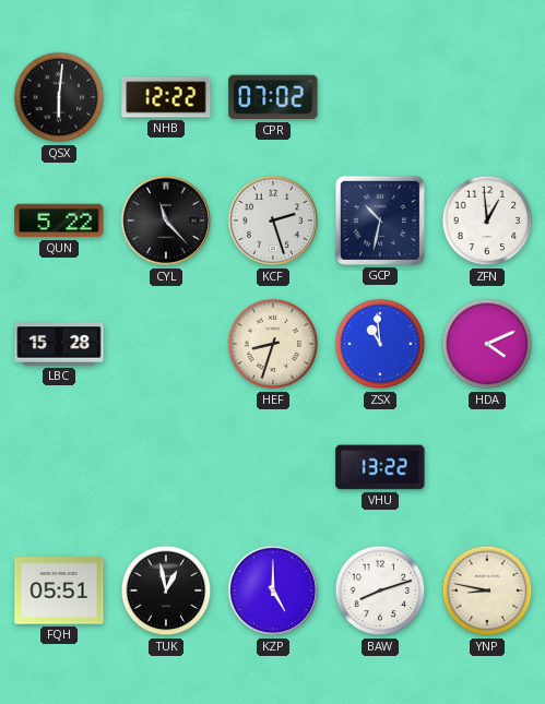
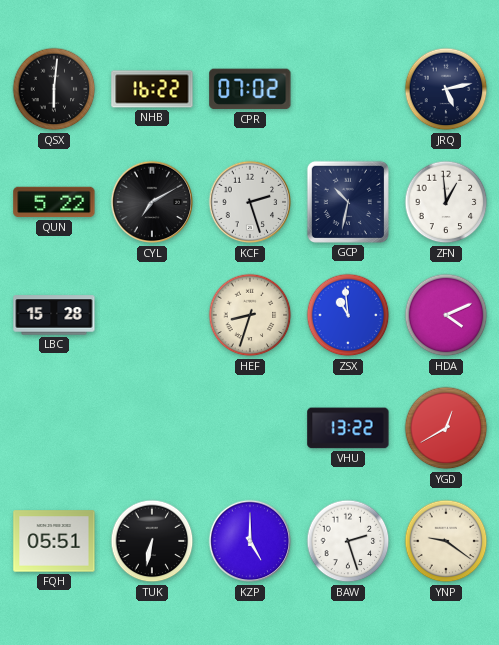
NHB: 12:22 -> 16:22
JRQ: none -> 5:13
CYL: 11:23 -> 7:10
YGD: none -> 12:40
TUK: 12:58 -> 6:32
BAW: 8:12 -> 2:27
YNP: 8:47 -> 9:21
